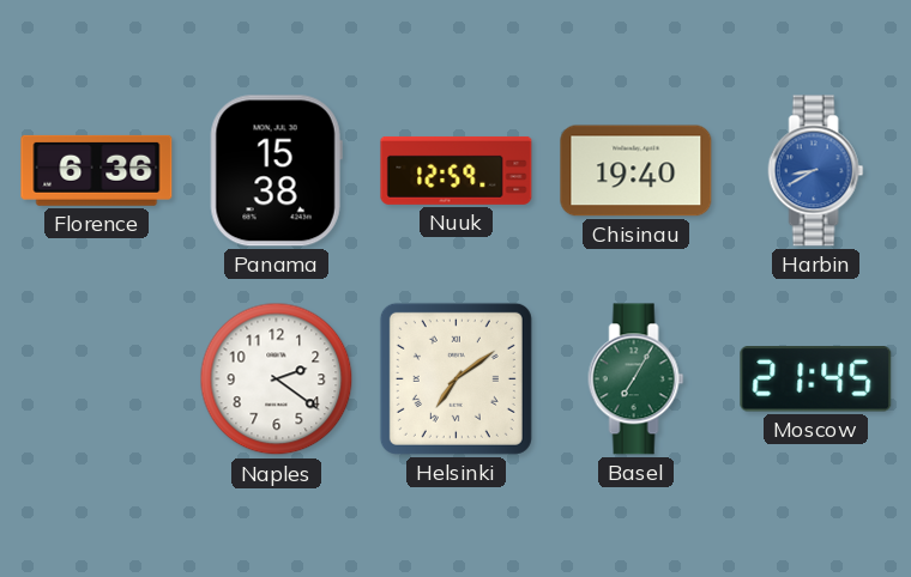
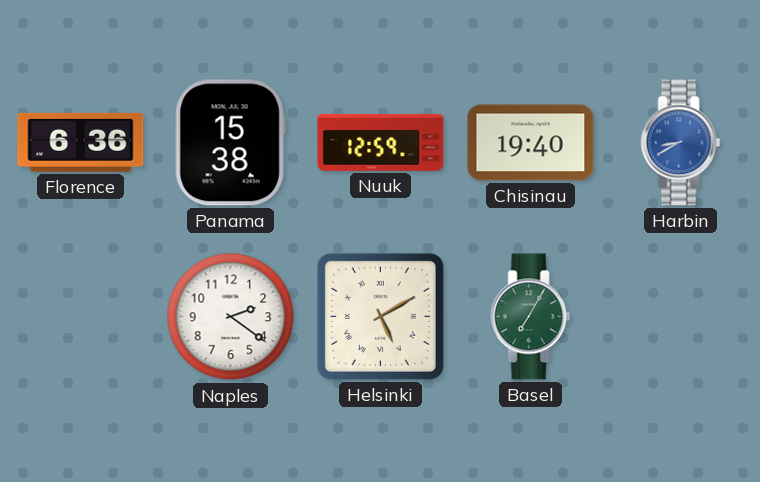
Helsinki: 7:09 -> 5:10
Moscow: 21:45 -> none
